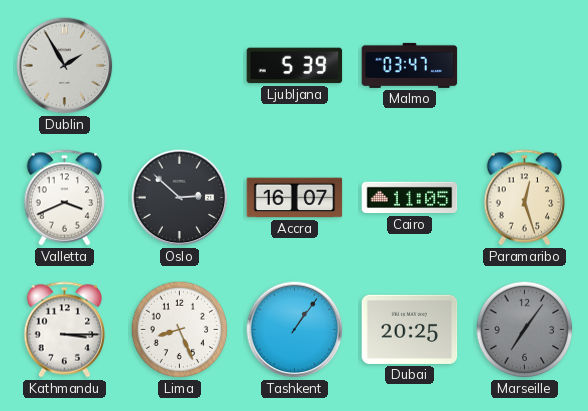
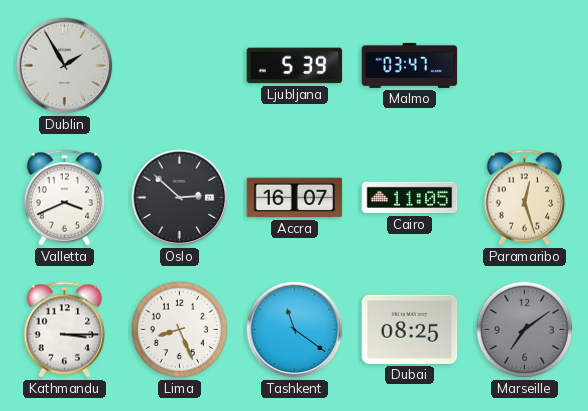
Tashkent: 1:06 -> 11:21
Dubai: 20:25 -> 08:25
Marseille: 7:06 -> 7:09
